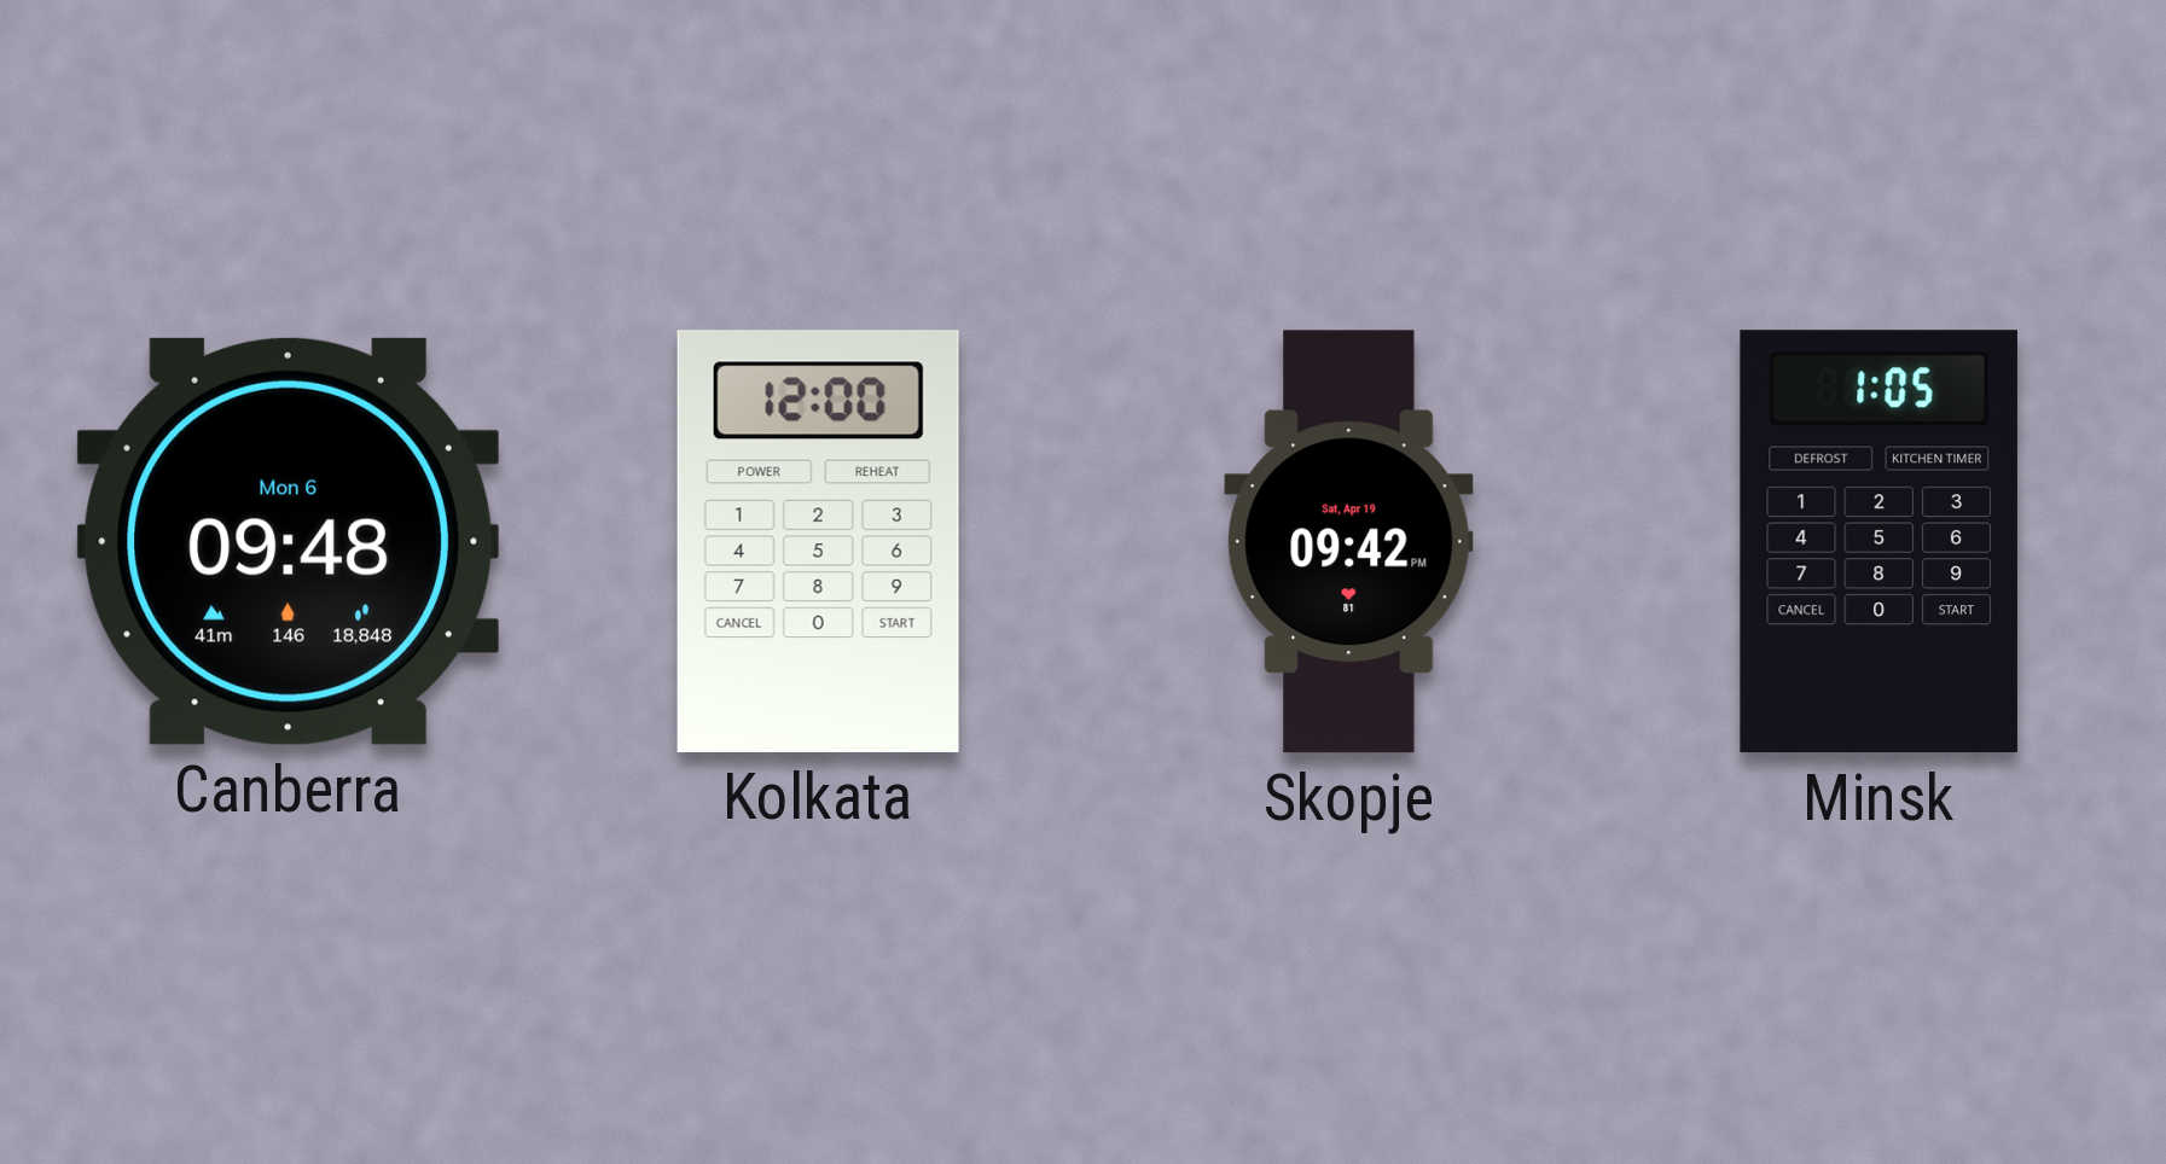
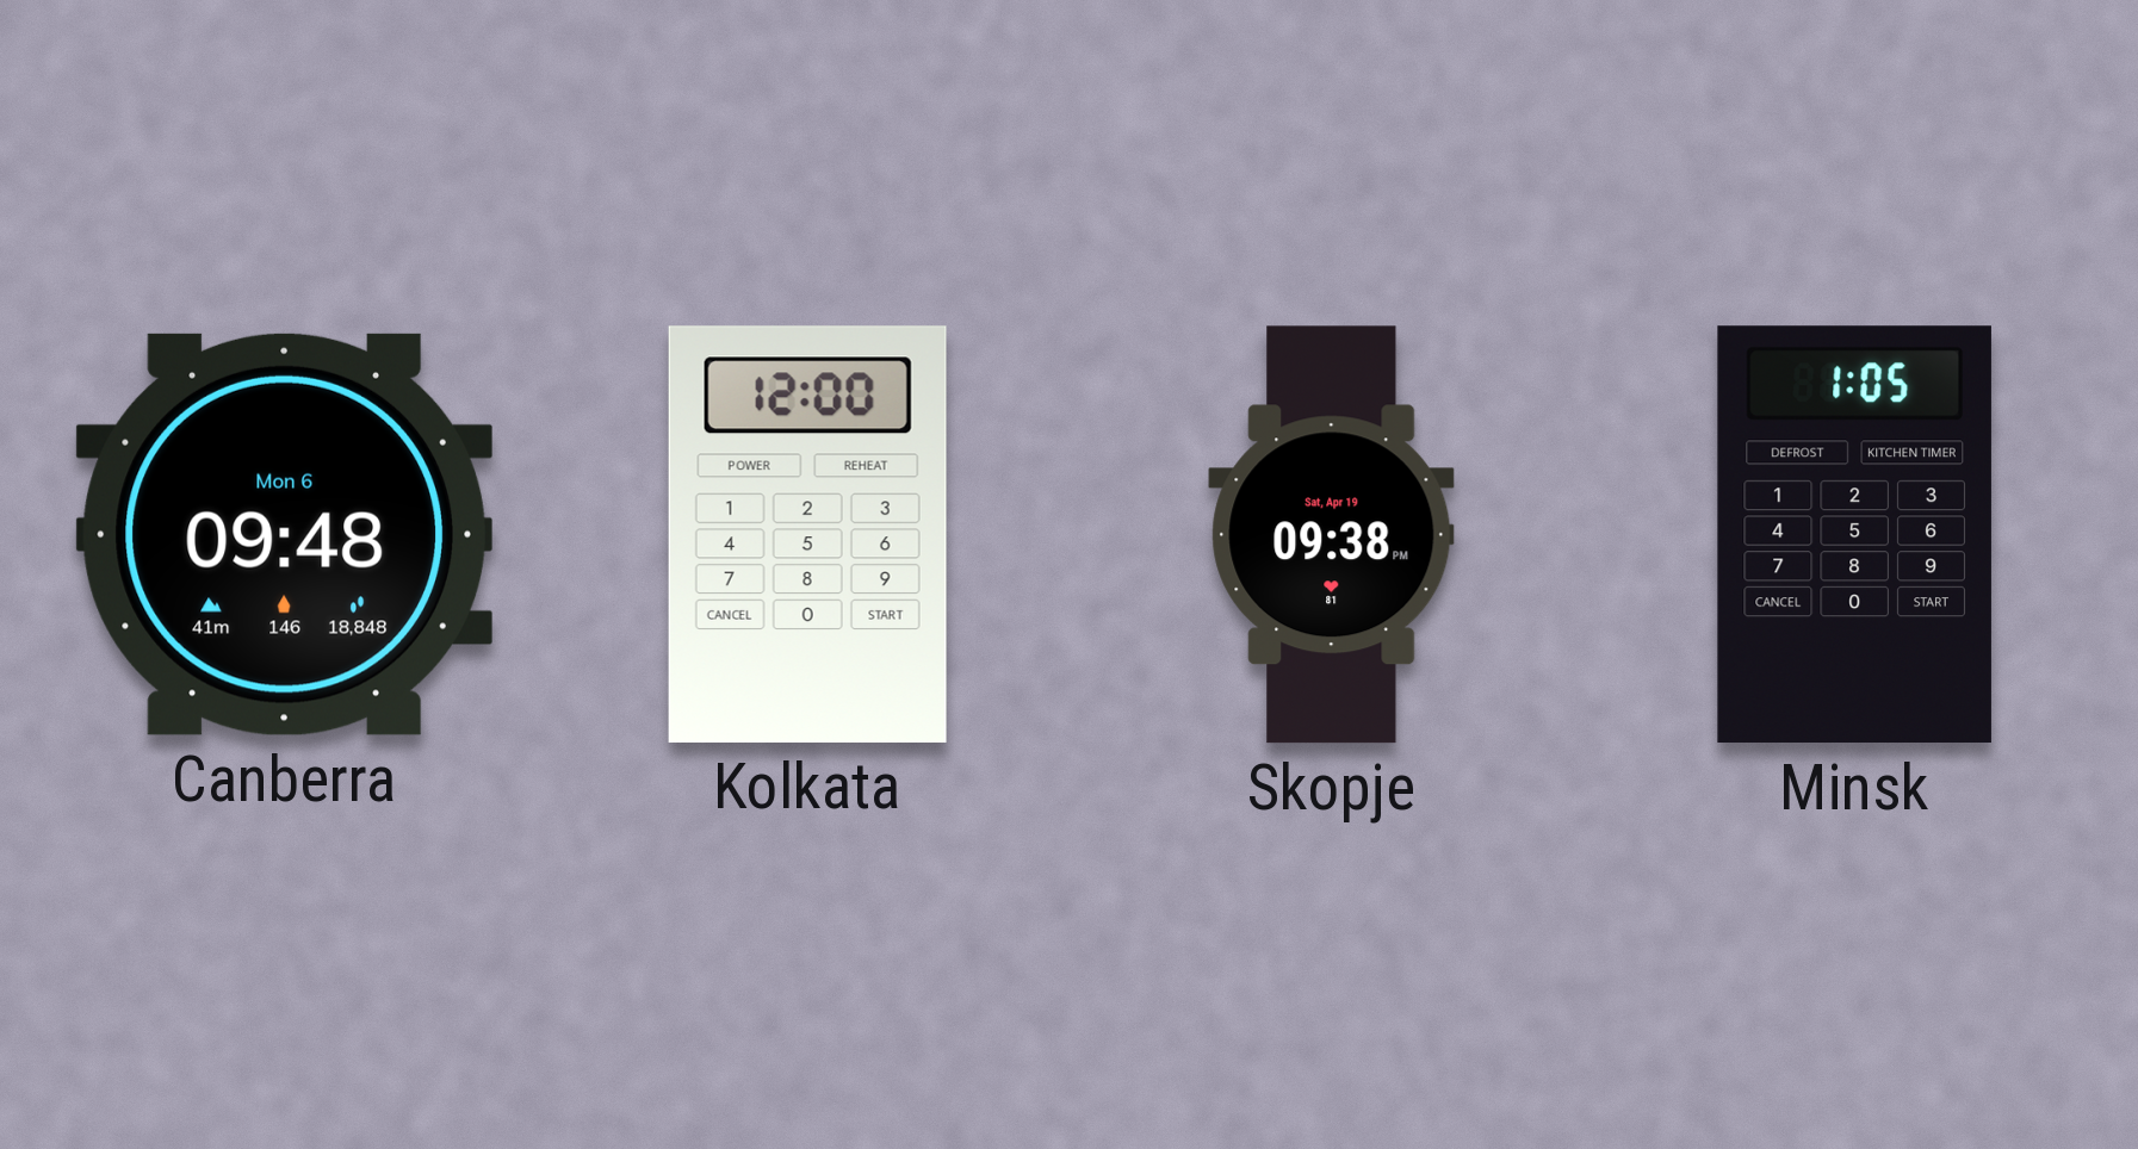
Skopje: 09:42 -> 09:38
